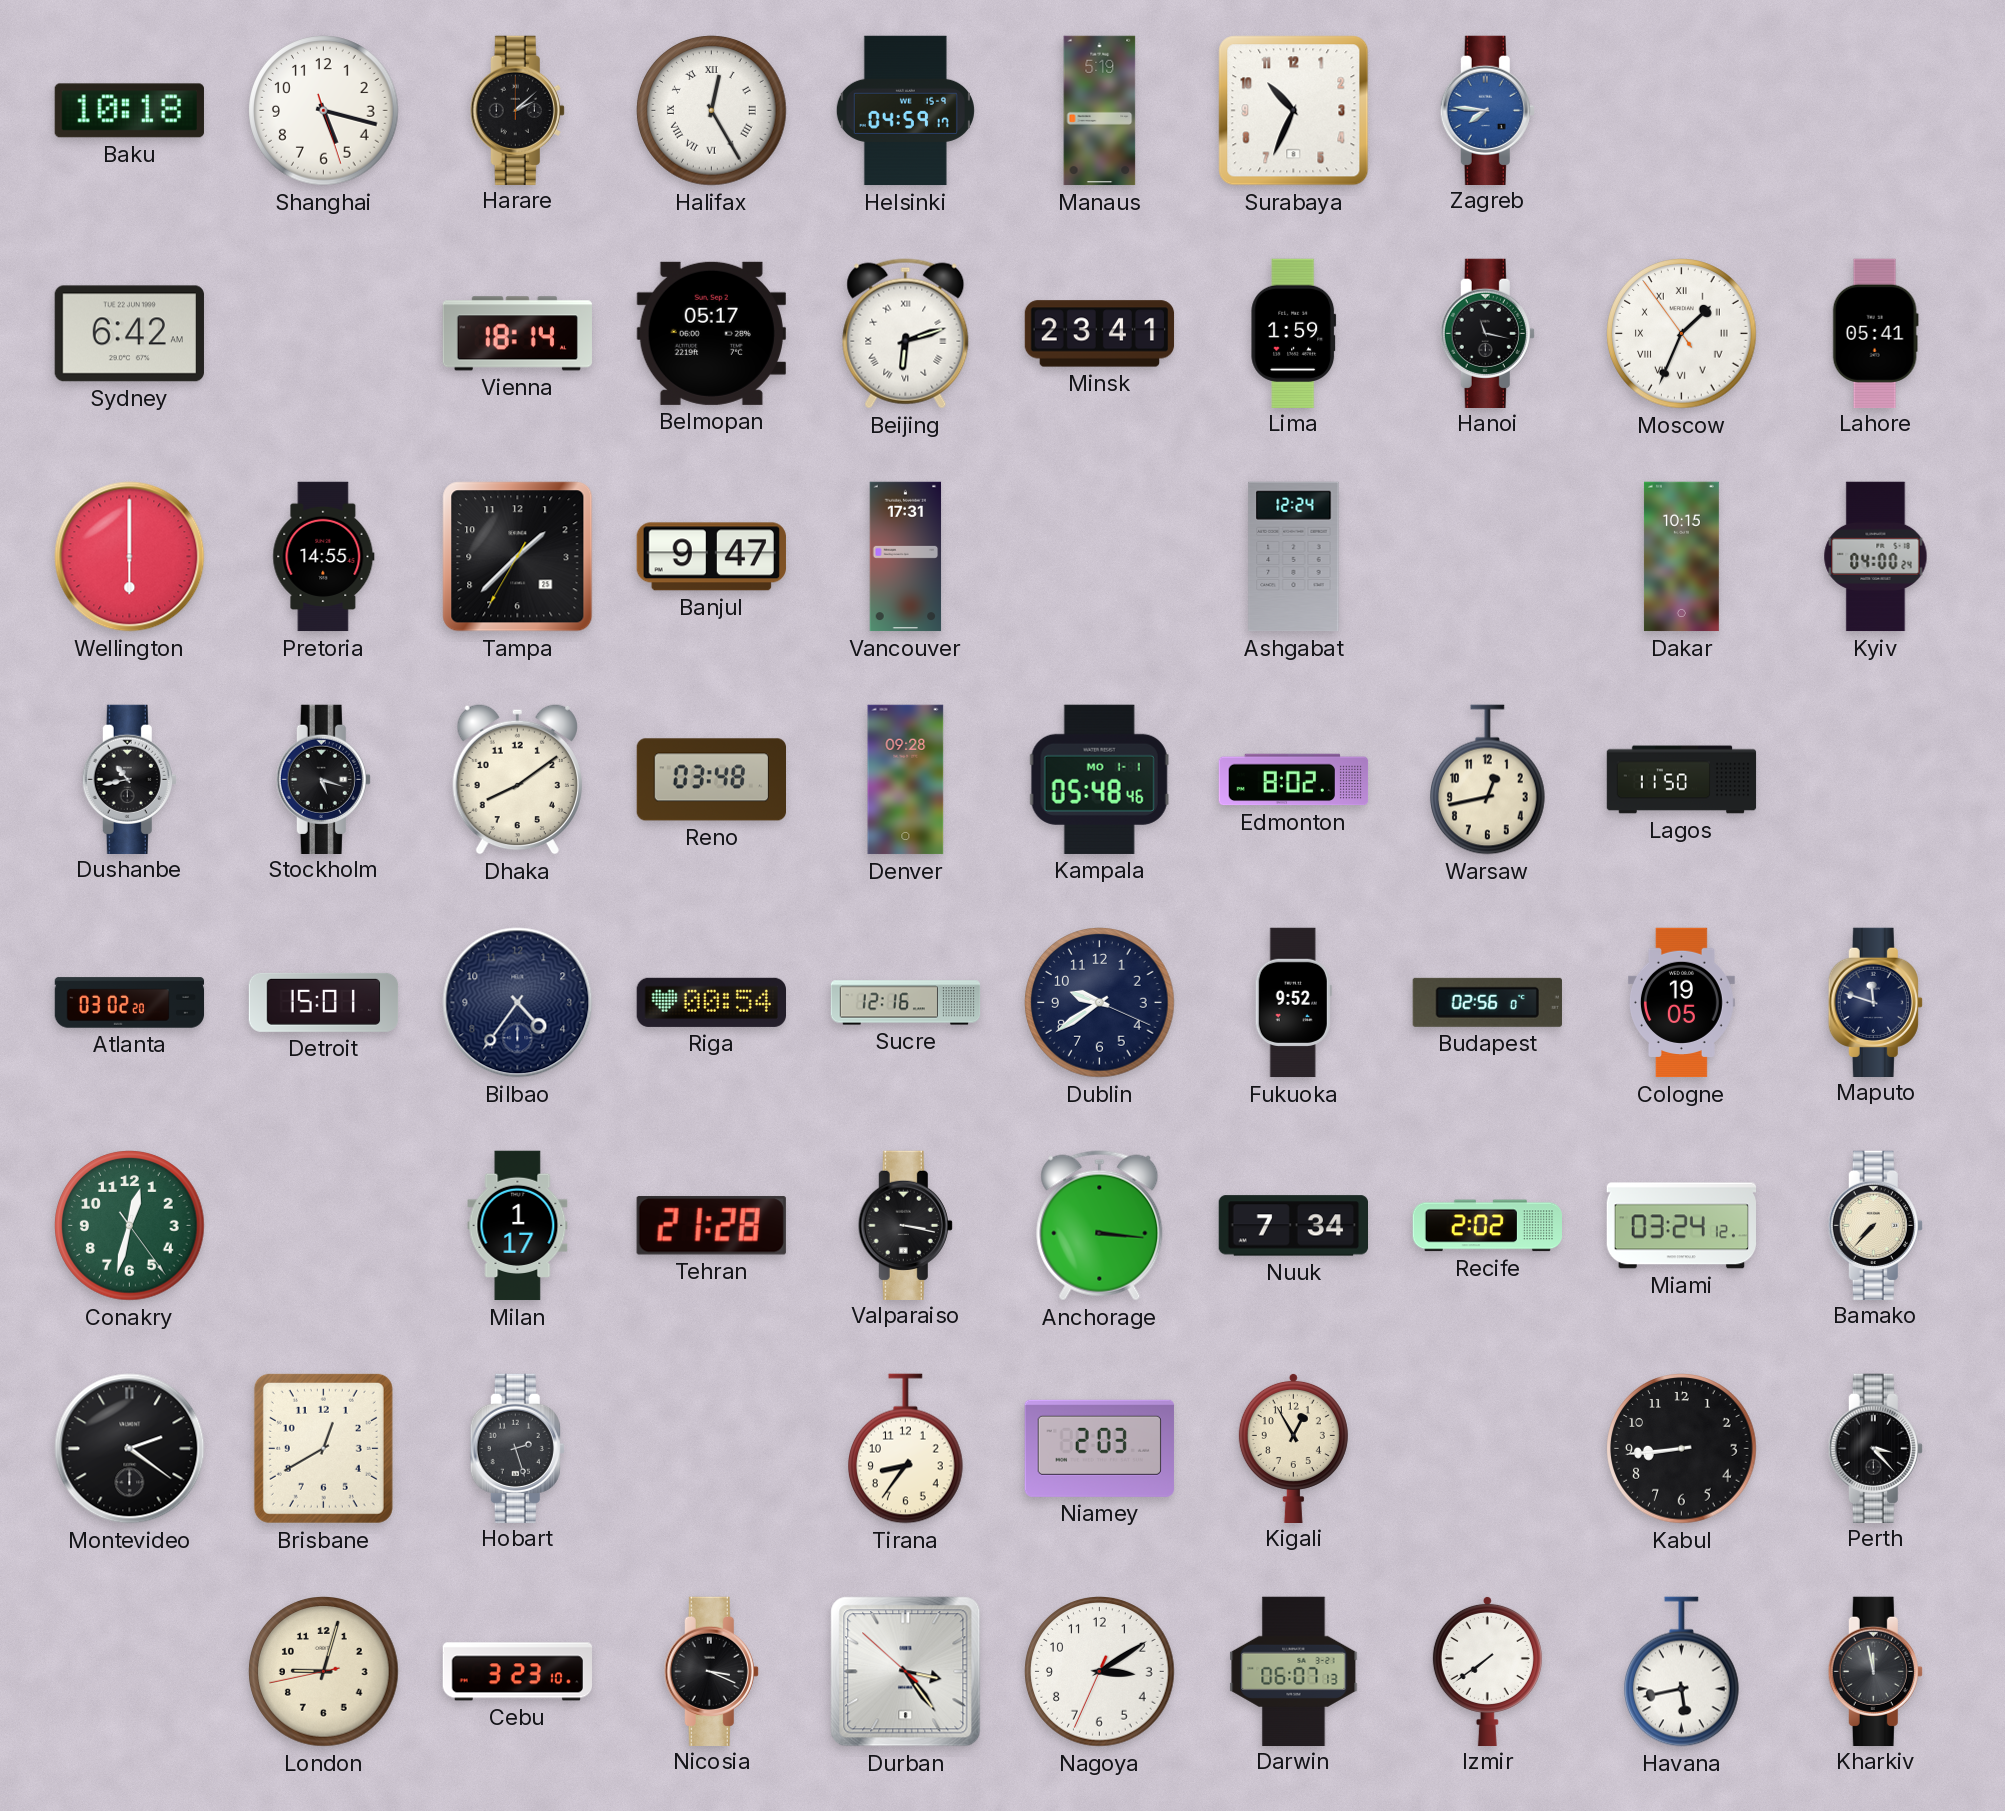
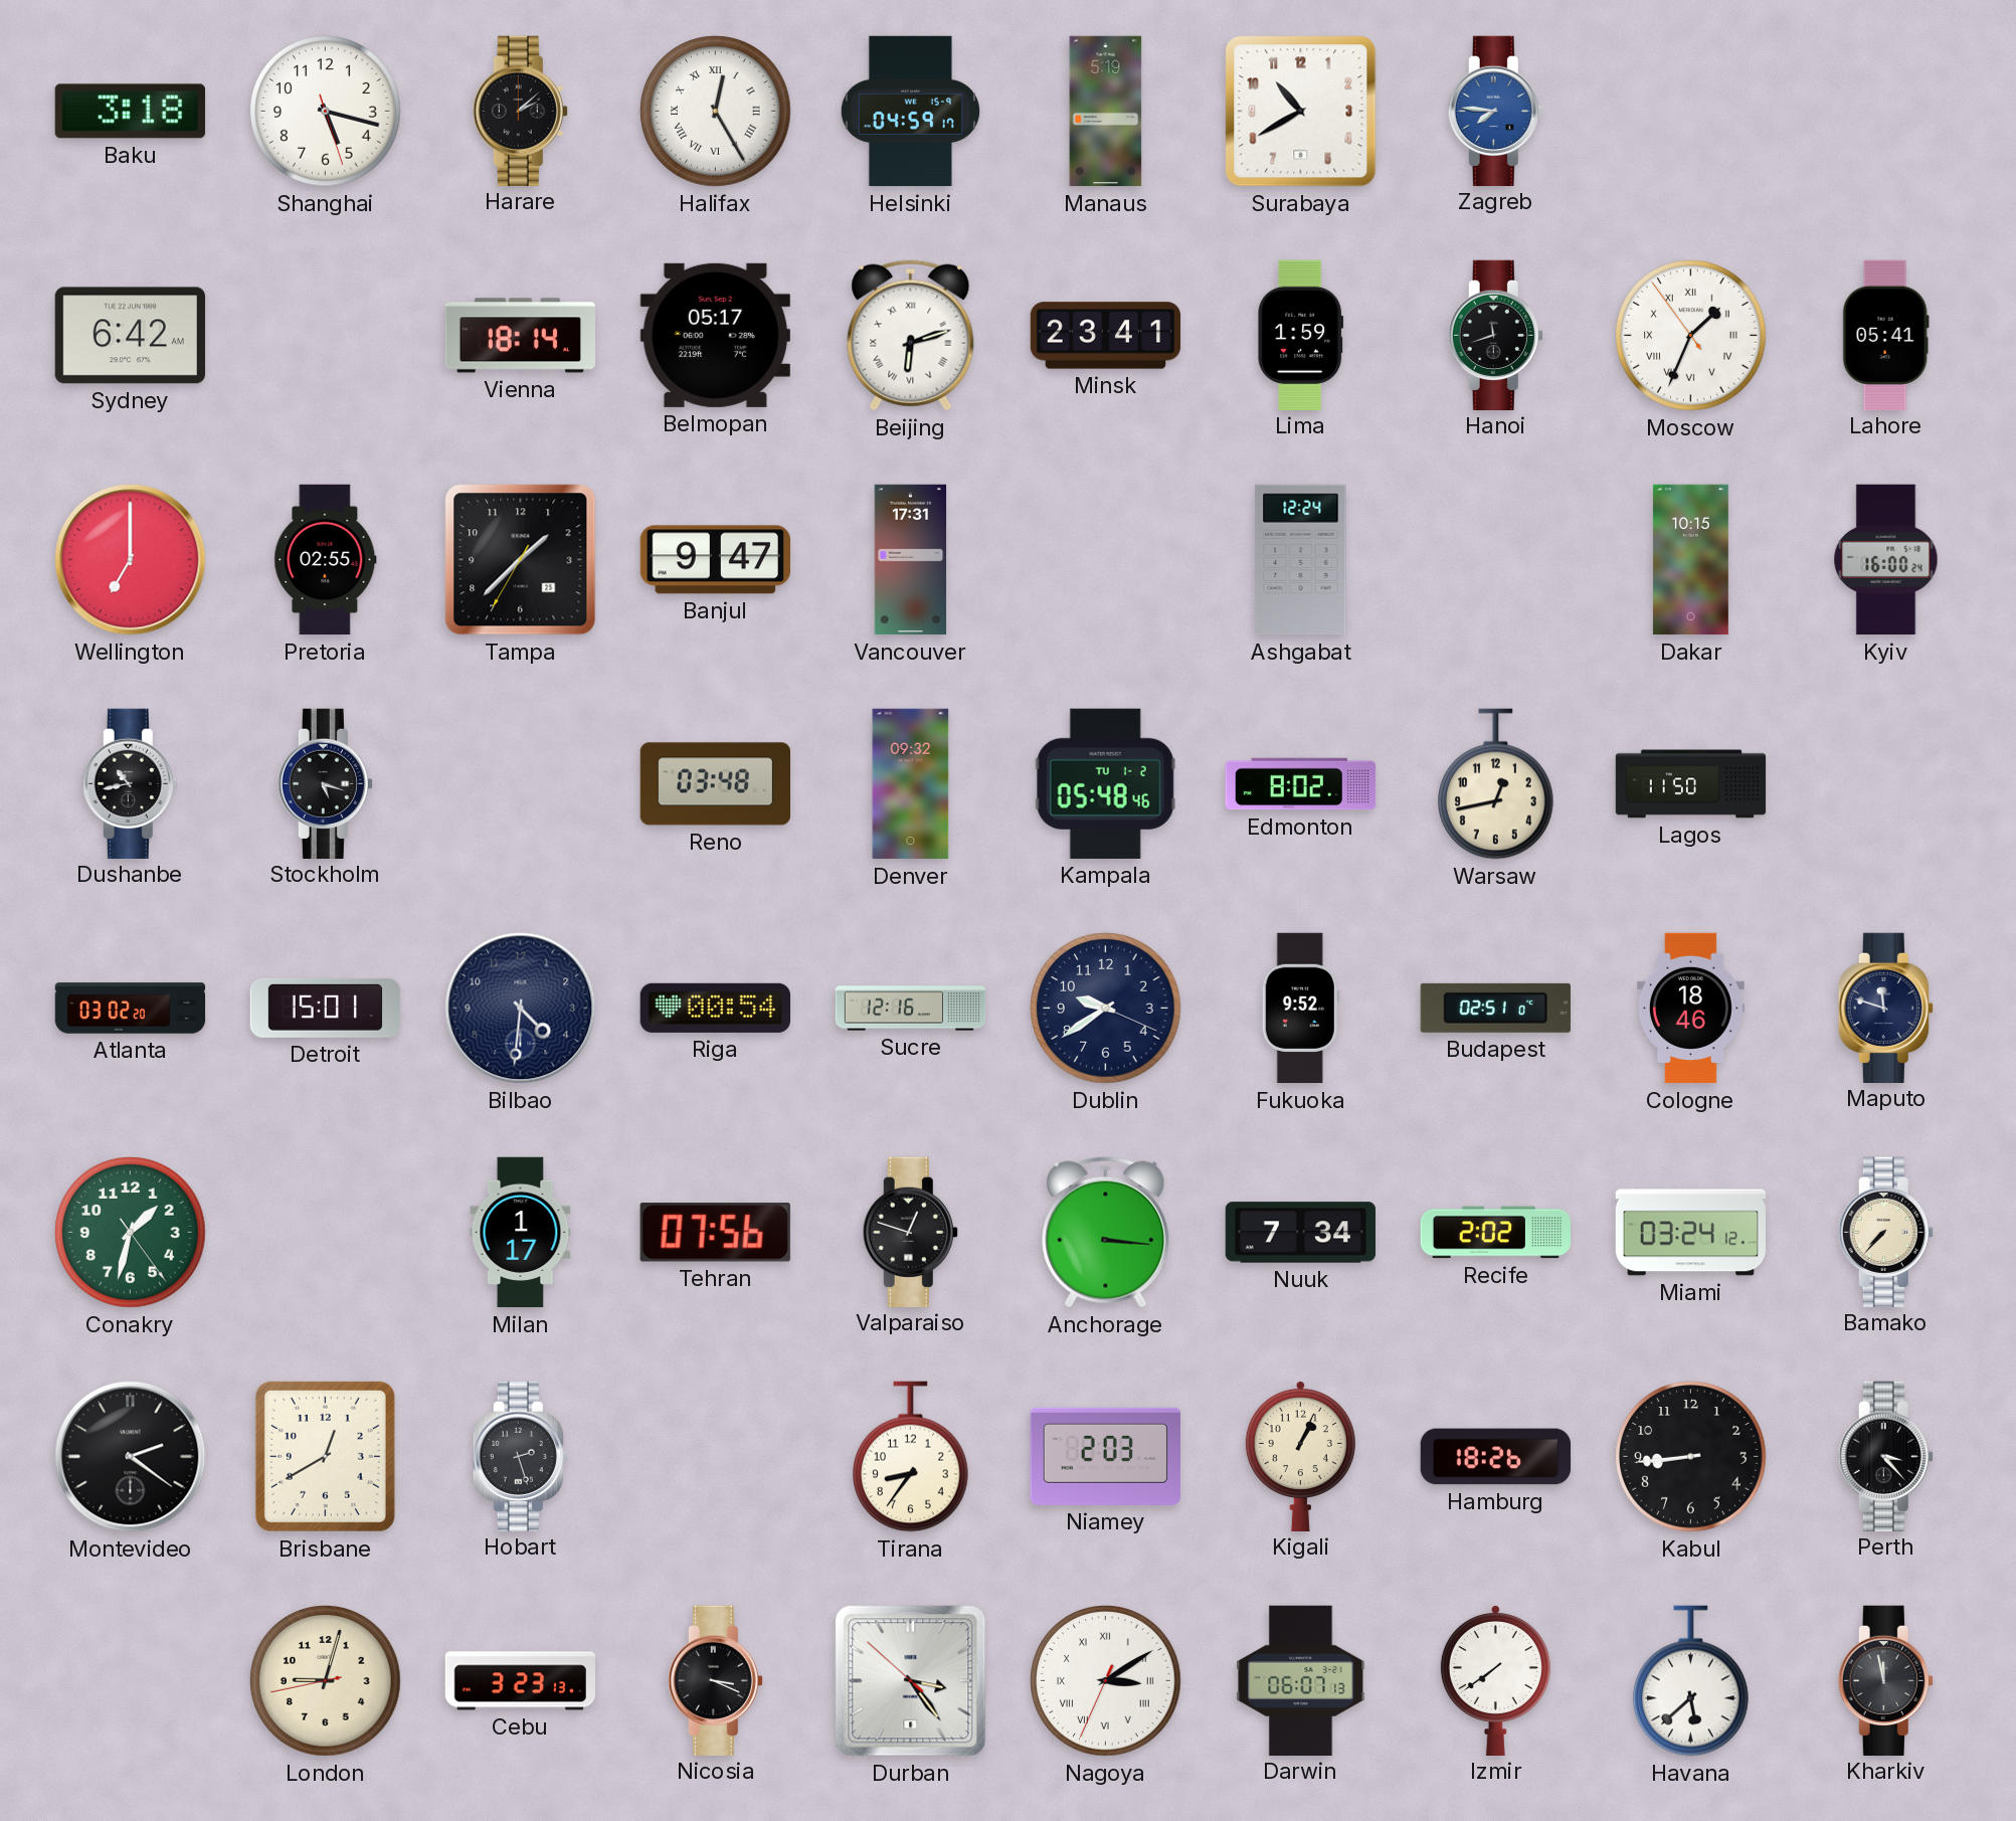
Baku: 10:18 -> 3:18
Surabaya: 10:34 -> 10:40
Hanoi: 11:17 -> 11:42
Wellington: 6:00 -> 7:00
Pretoria: 14:55 -> 02:55
Kyiv: 04:00 -> 16:00
Dhaka: 8:09 -> none
Denver: 09:28 -> 09:32
Kampala date: MO 1-1 -> TU 1-2
Bilbao: 4:36 -> 4:31
Budapest: 02:56 -> 02:51
Cologne: 19:05 -> 18:46
Conakry: 12:32 -> 1:32
Tehran: 21:28 -> 07:56
Valparaiso: 3:17 -> 12:48
Kigali: 12:55 -> 1:04
Hamburg: none -> 18:26
Cebu: 3:23:10 -> 3:23:13
Nagoya numerals: Arabic -> Roman
Havana: 5:43 -> 5:38
